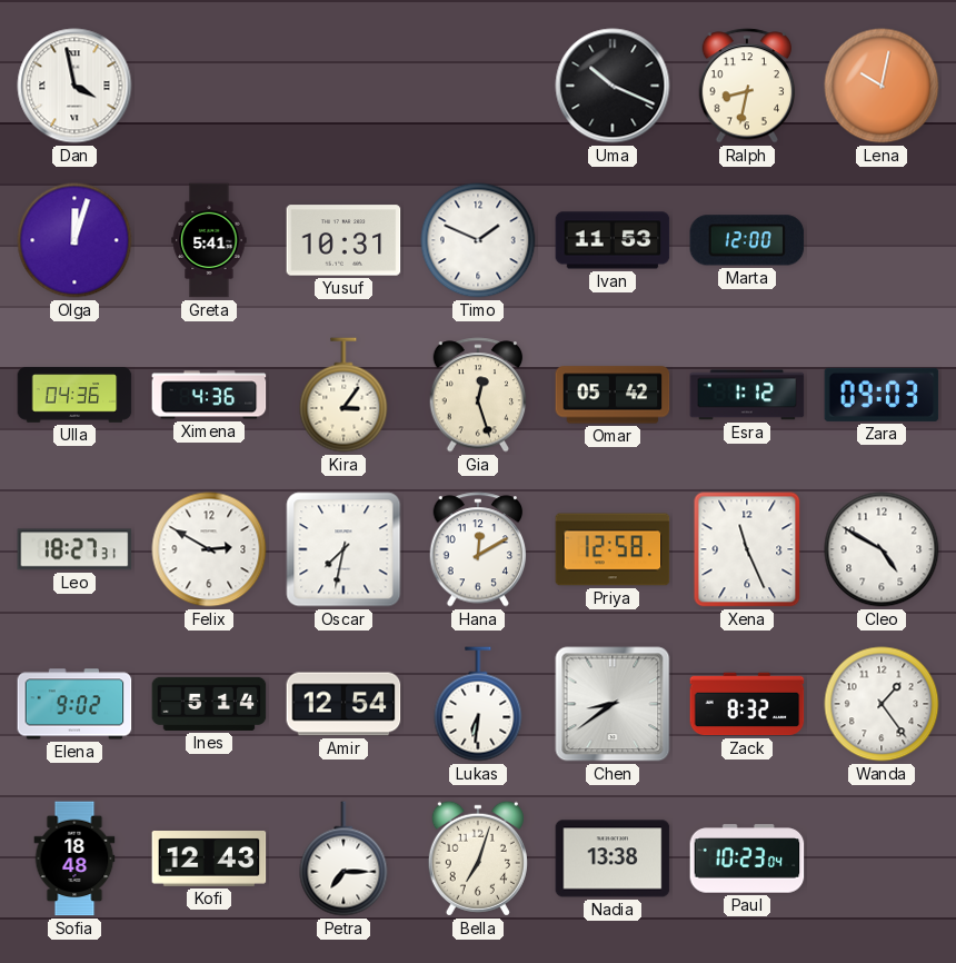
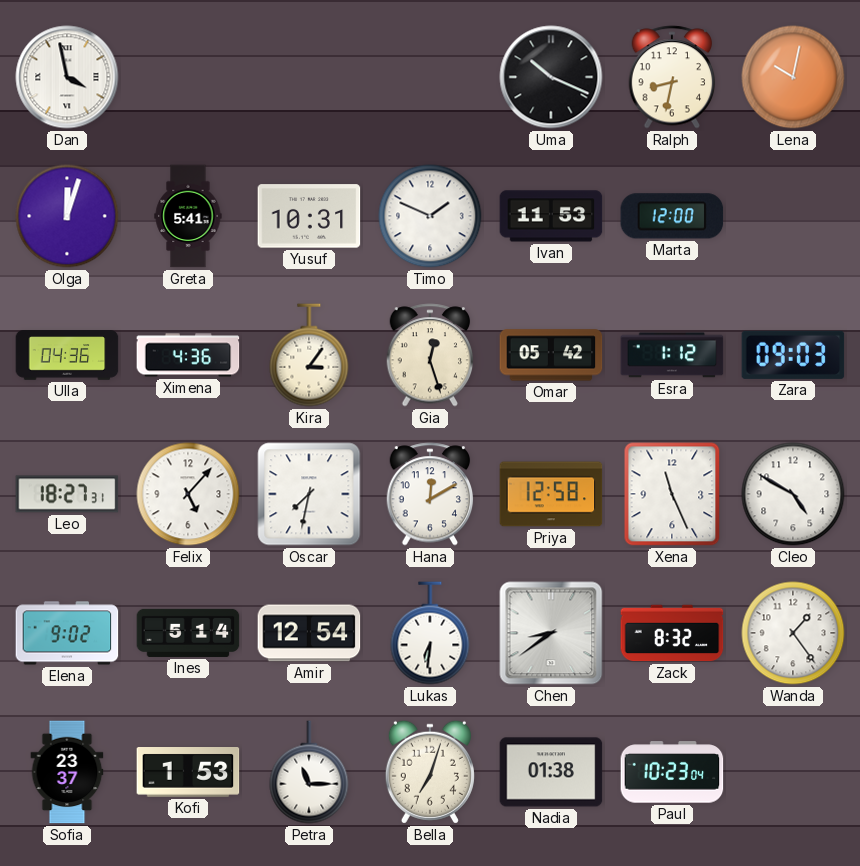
Felix: 2:50 -> 5:07
Sofia: 18:48 -> 23:37
Kofi: 12:43 -> 1:53
Petra: 7:15 -> 11:15
Nadia: 13:38 -> 01:38
